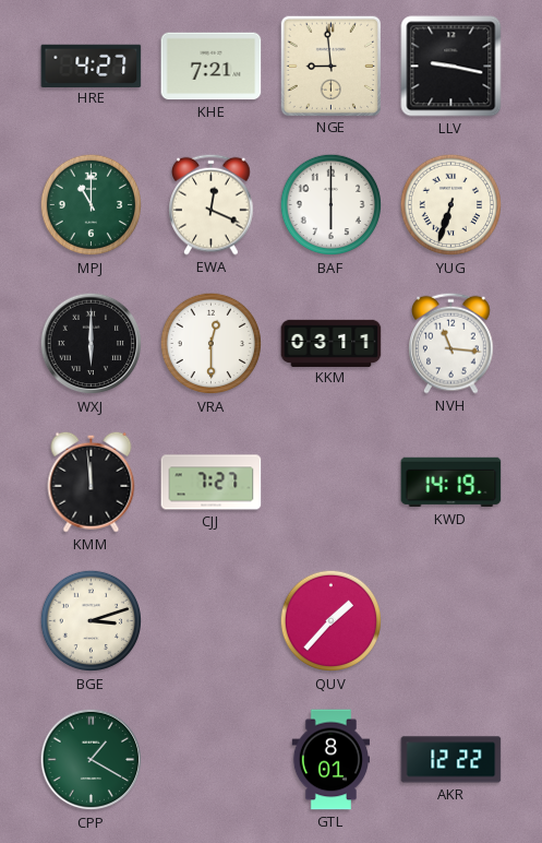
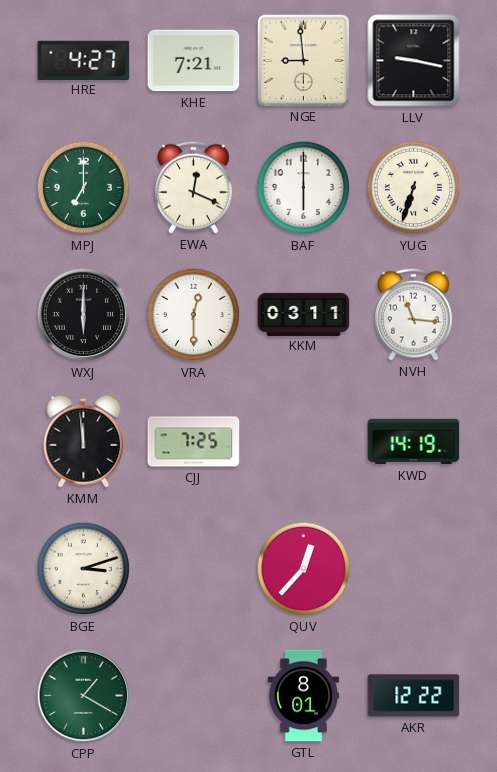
MPJ: 11:00 -> 7:00
CJJ: 7:27 -> 7:25
QUV: 1:37 -> 12:37
